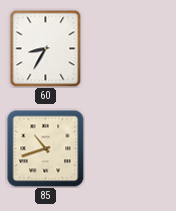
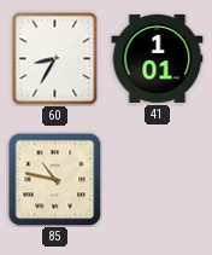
41: none -> 1:01
85: 10:42 -> 10:47
